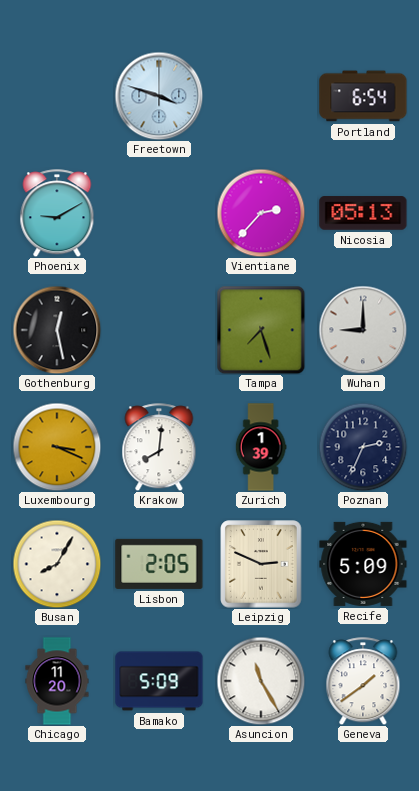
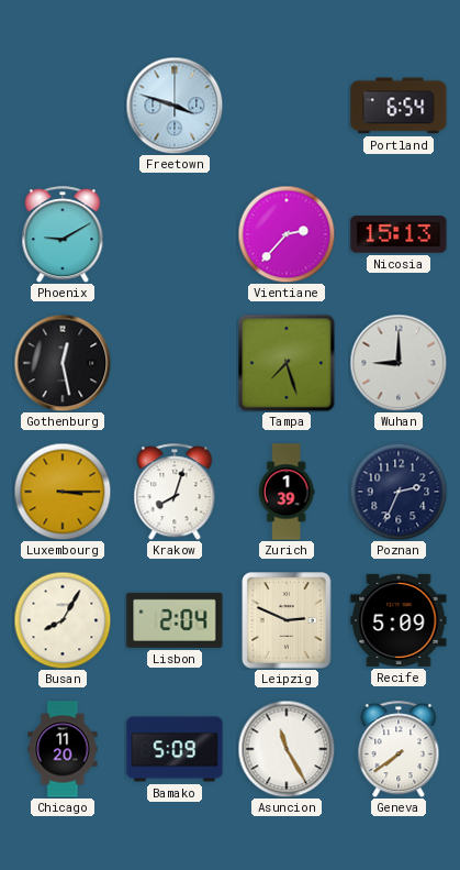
Nicosia: 05:13 -> 15:13
Luxembourg: 3:19 -> 3:15
Krakow: 8:01 -> 8:03
Lisbon: 2:05 -> 2:04
Geneva: 1:39 -> 7:39
